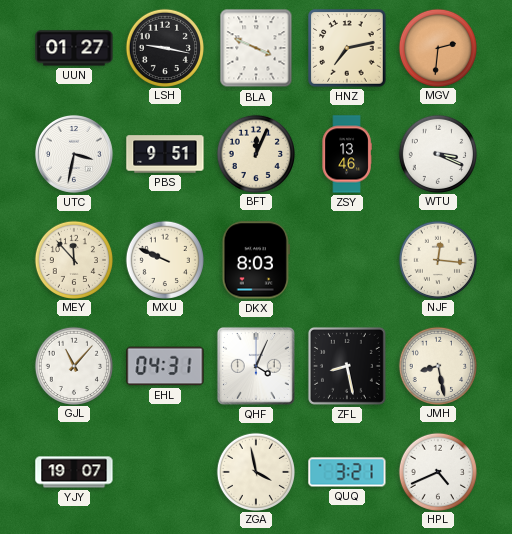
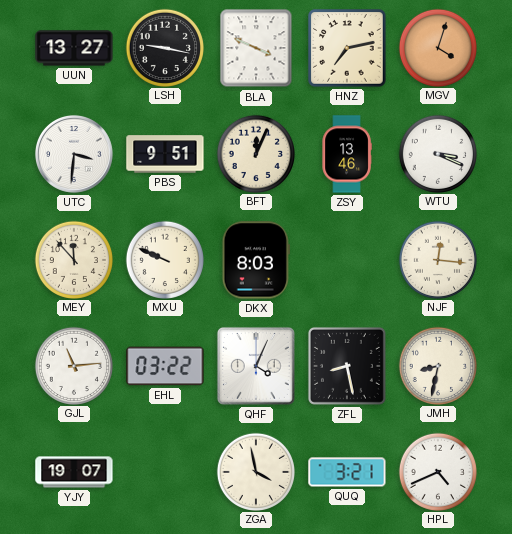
UUN: 01:27 -> 13:27
MGV: 2:31 -> 4:03
UTC: 3:32 -> 3:31
GJL: 11:07 -> 11:14
EHL: 04:31 -> 03:22
JMH: 8:28 -> 8:32
